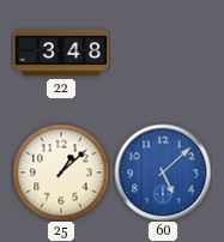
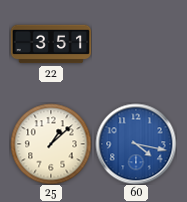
22: 3:48 -> 3:51
60: 5:08 -> 4:17
